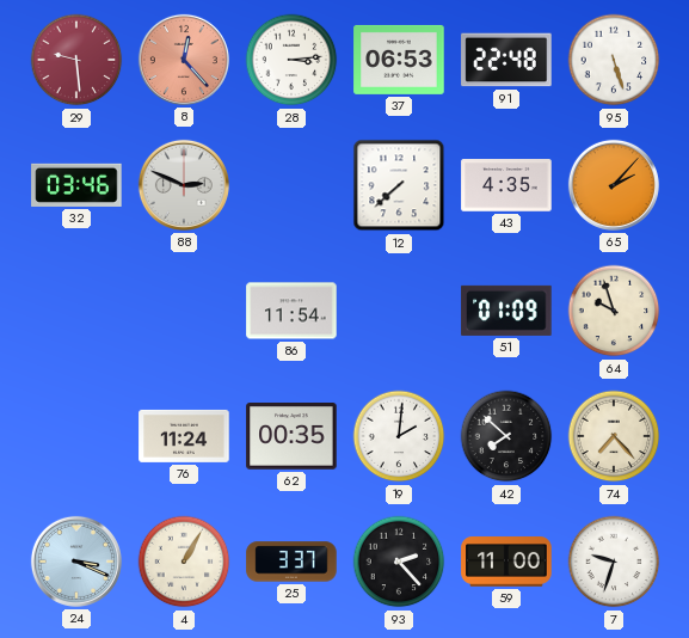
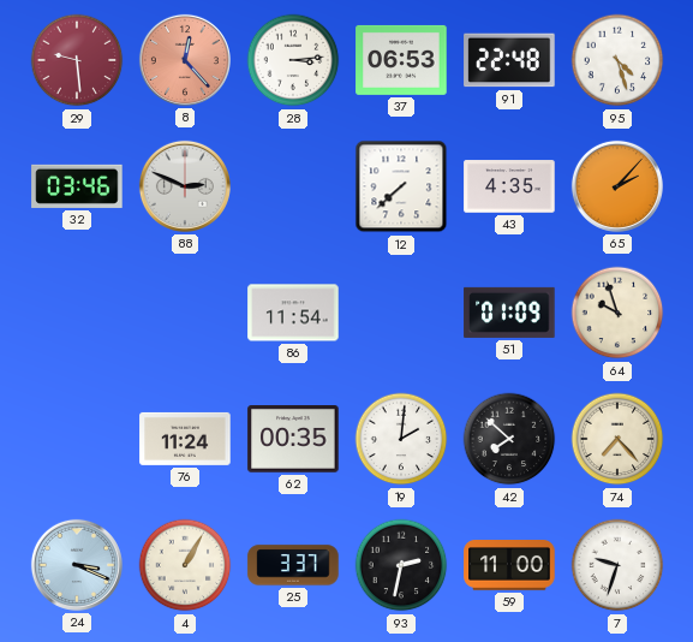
95: 5:27 -> 4:27
93: 2:23 -> 2:32
